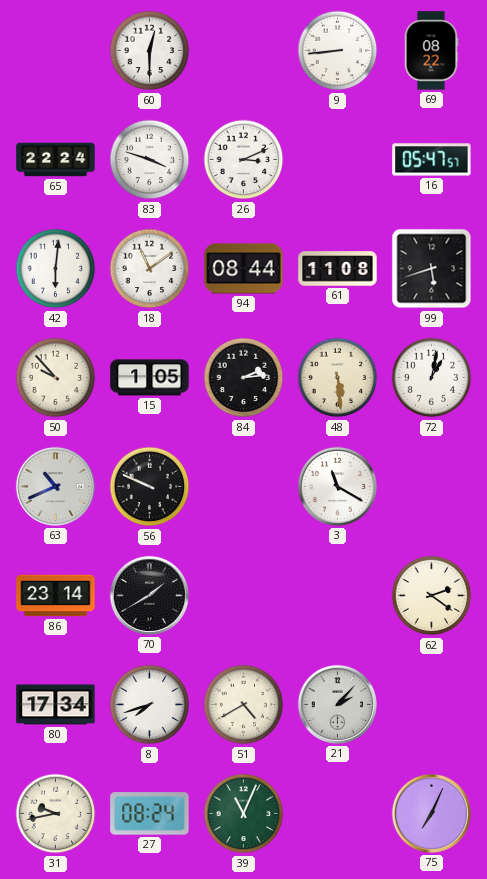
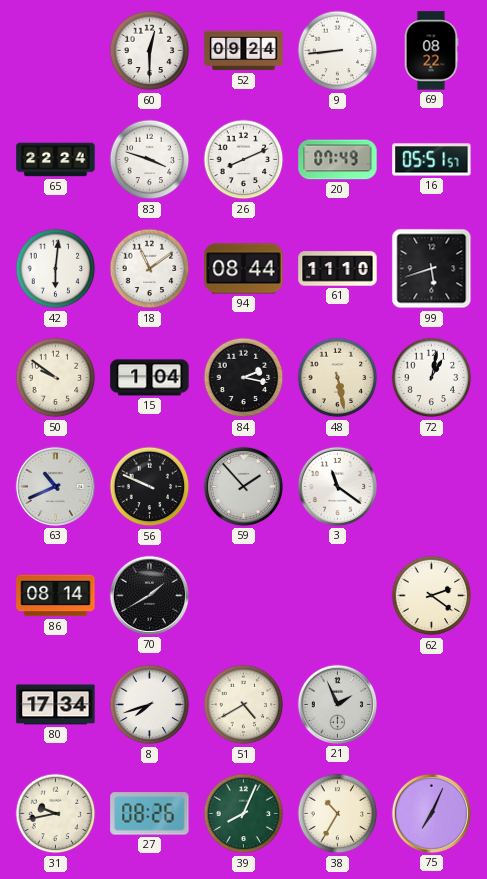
52: none -> 09:24
26: 3:11 -> 8:11
20: none -> 07:49
16: 05:47 -> 05:51
61: 11:08 -> 11:10
50: 9:53 -> 9:51
15: 1:05 -> 1:04
84: 2:14 -> 2:17
48: 5:29 -> 5:28
59: none -> 1:53
3: 11:20 -> 11:21
86: 23:14 -> 08:14
21: 2:07 -> 1:56
27: 08:24 -> 08:26
39: 11:04 -> 8:04
38: none -> 10:35
